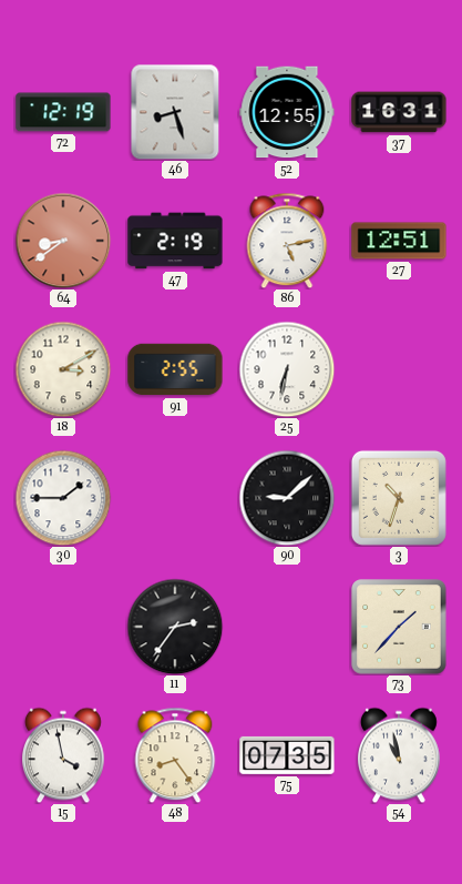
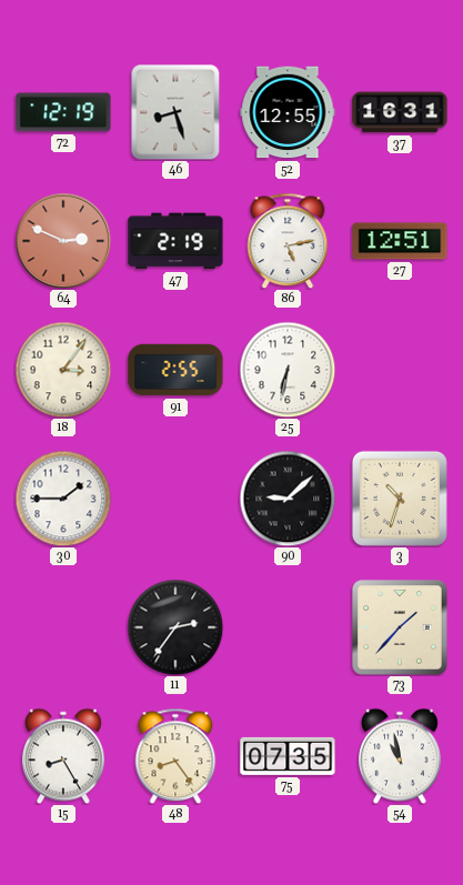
64: 8:39 -> 2:49
18: 3:10 -> 3:06
15: 3:58 -> 8:25
